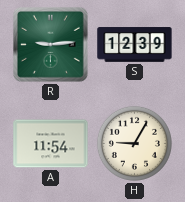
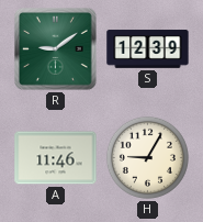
R: 9:14 -> 9:09
A: 11:54 -> 11:46
